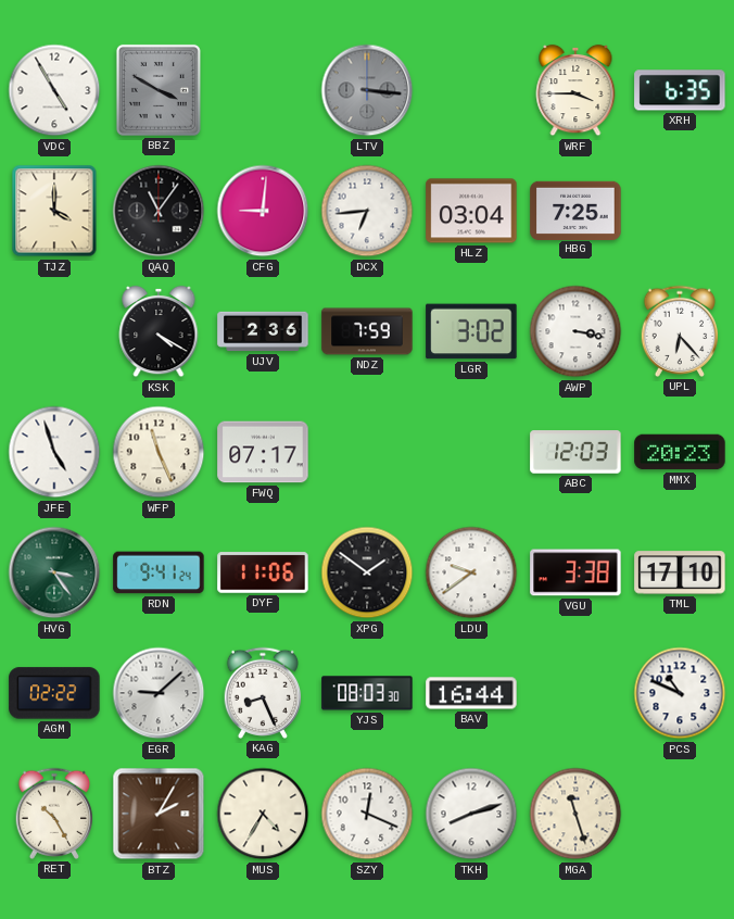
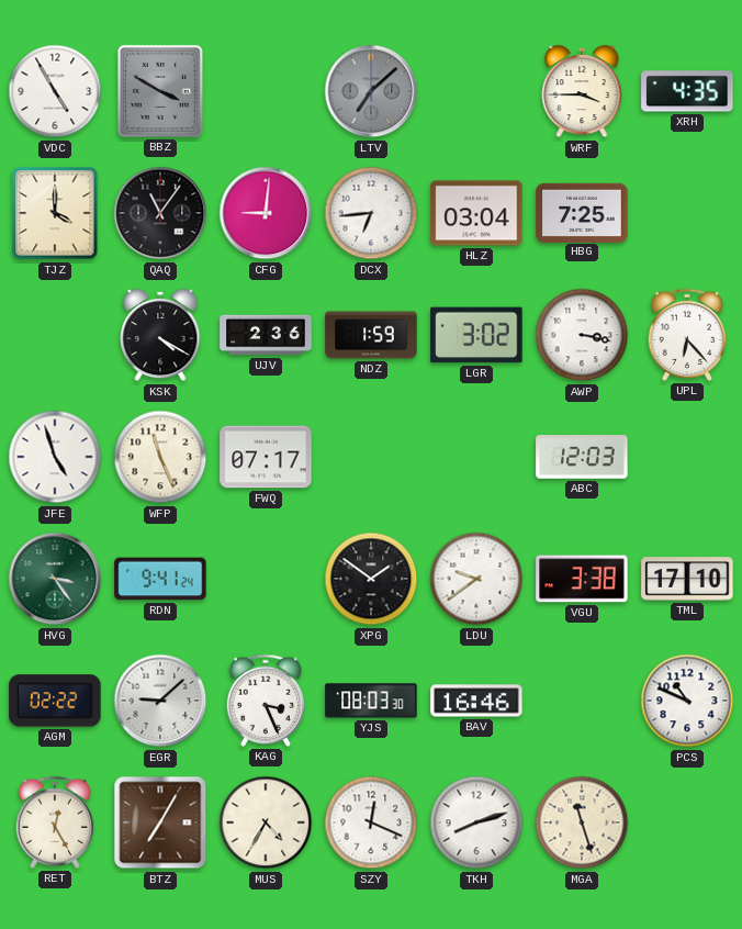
LTV: 3:16 -> 7:08
XRH: 6:35 -> 4:35
NDZ: 7:59 -> 1:59
MMX: 20:23 -> none
DYF: 11:06 -> none
KAG: 8:26 -> 3:26
BAV: 16:44 -> 16:46
RET: 10:25 -> 12:25
BTZ: 2:05 -> 7:05
